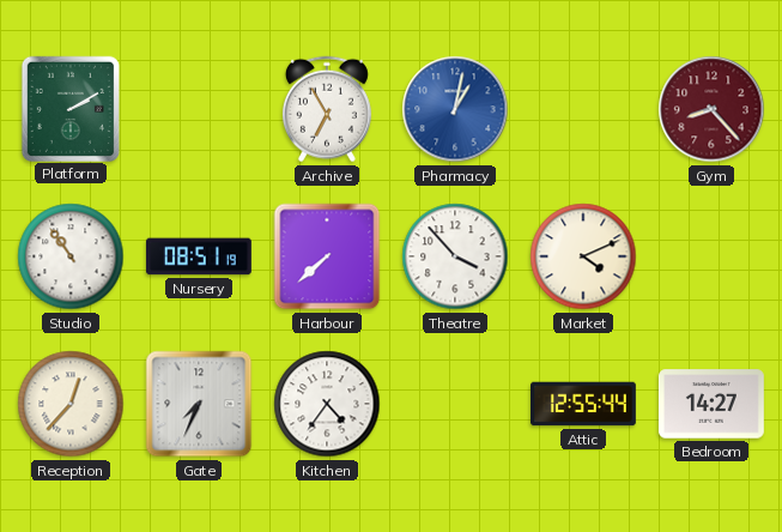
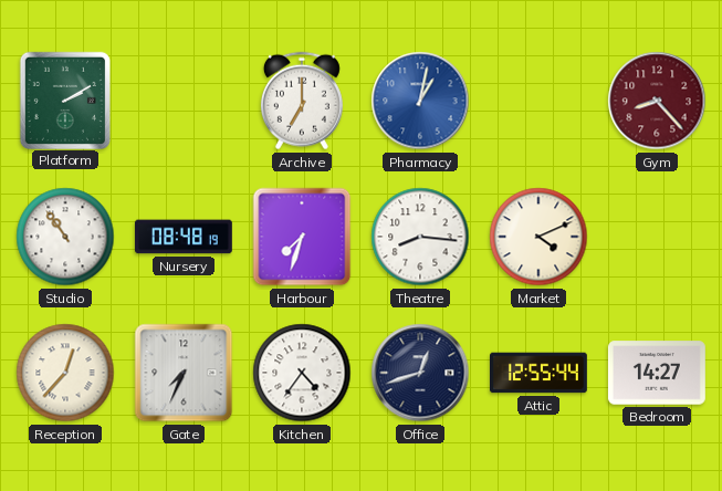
Archive: 6:55 -> 7:00
Nursery: 08:51 -> 08:48
Harbour: 7:38 -> 7:33
Theatre: 3:53 -> 8:16
Office: none -> 12:42
